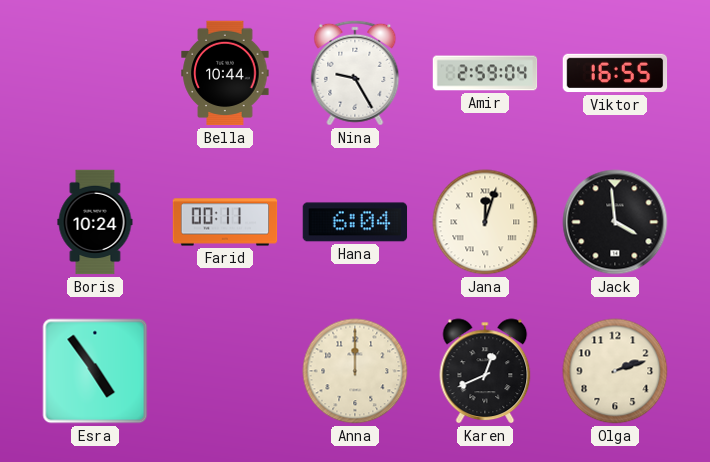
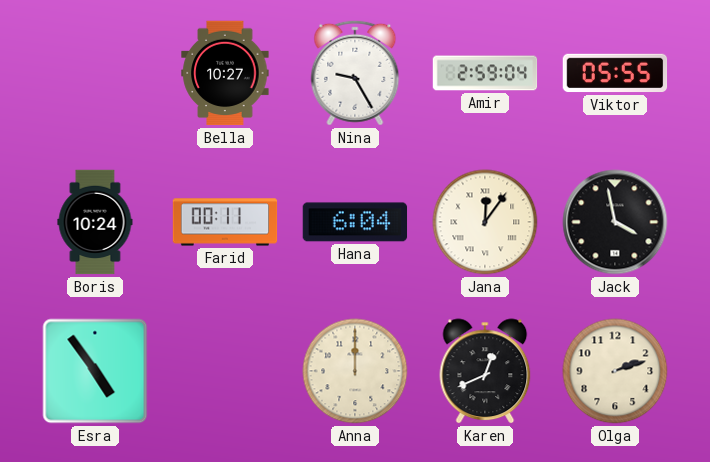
Bella: 10:44 -> 10:27
Viktor: 16:55 -> 05:55
Jana: 12:03 -> 12:06
Jack: 3:59 -> 3:58
